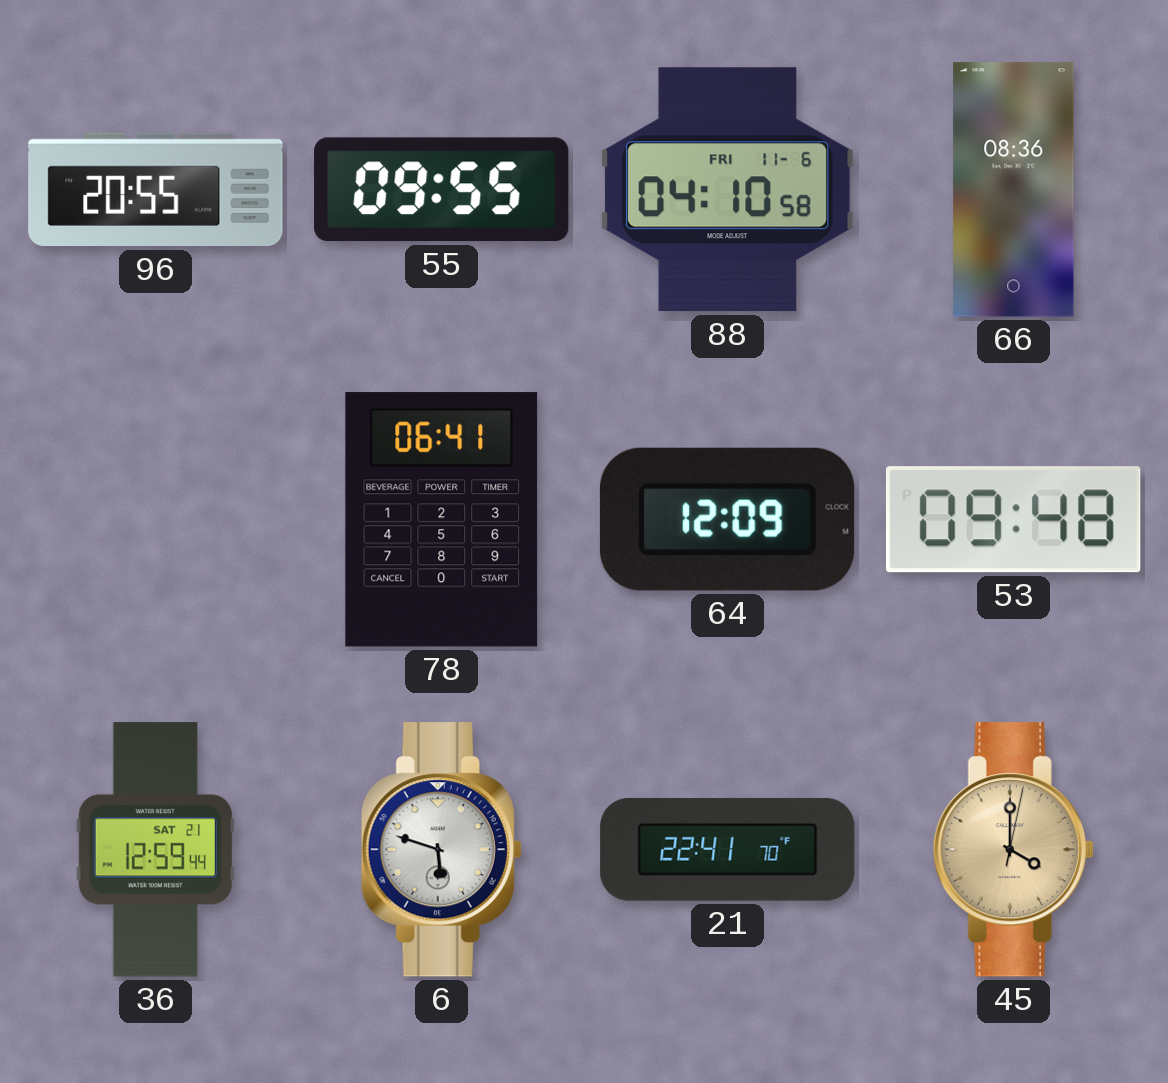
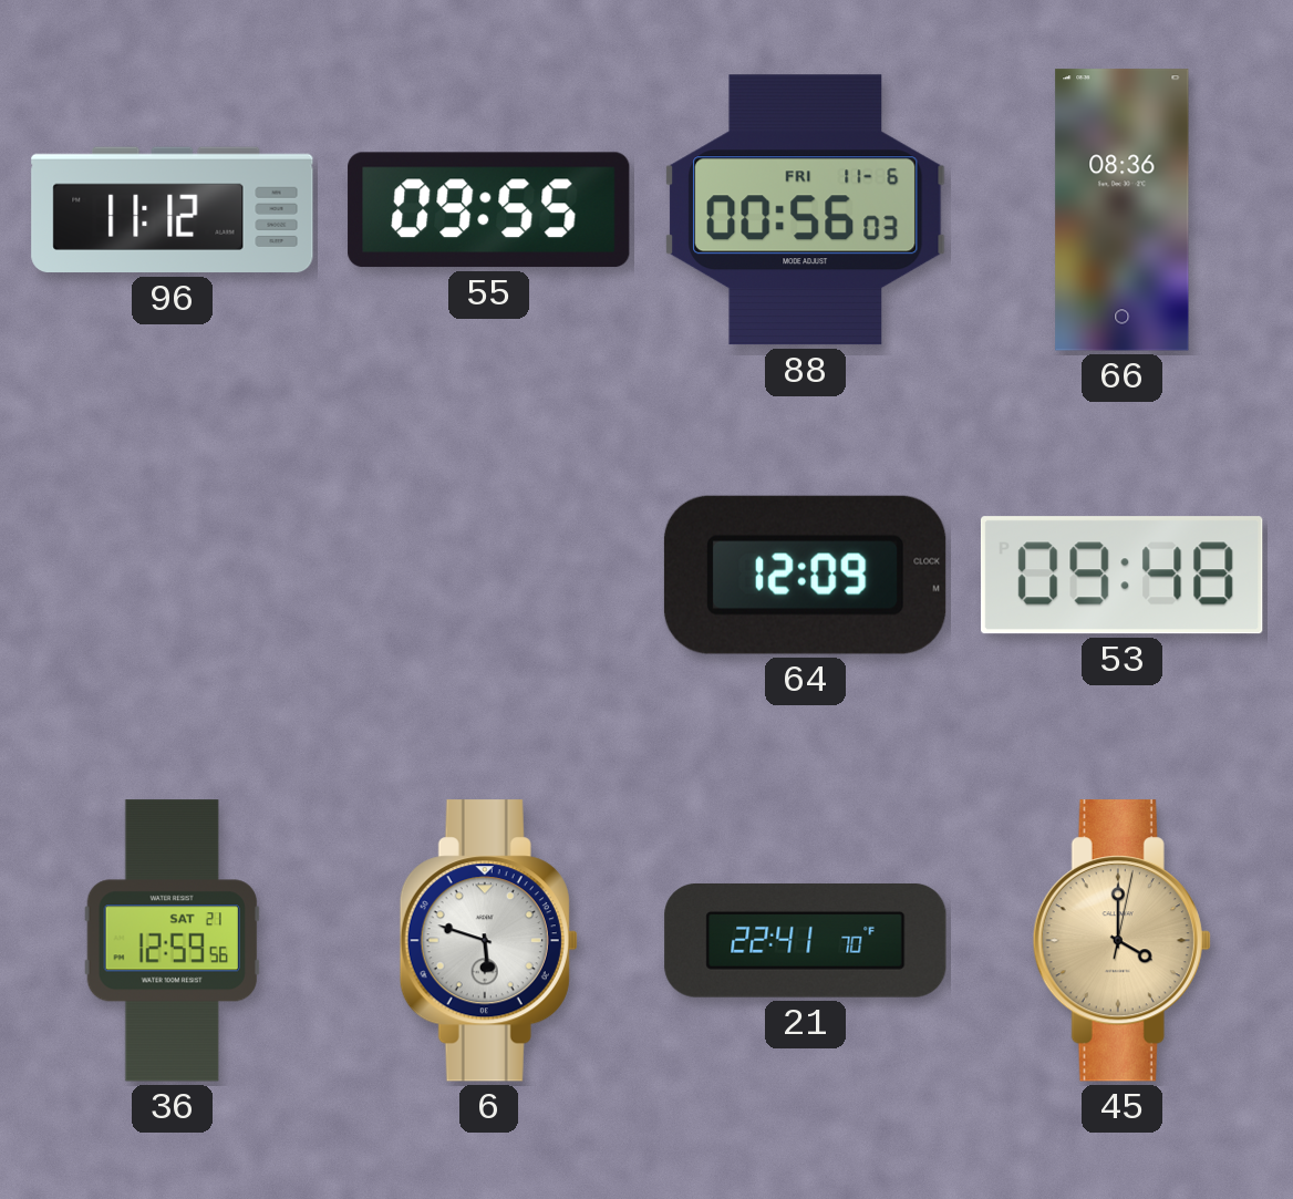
96: 20:55 -> 11:12
88: 04:10 -> 00:56
78: 06:41 -> none
36: 12:59:44 -> 12:59:56
